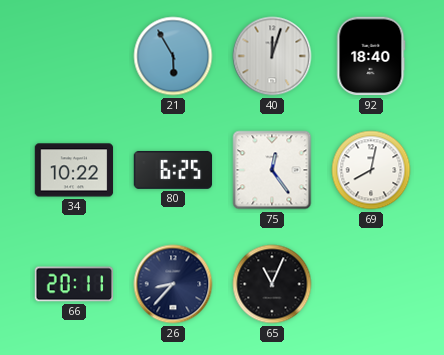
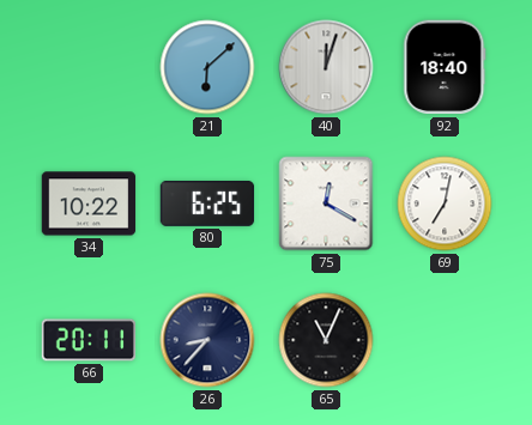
21: 5:55 -> 6:08
75: 12:24 -> 12:20
69: 8:02 -> 7:02
